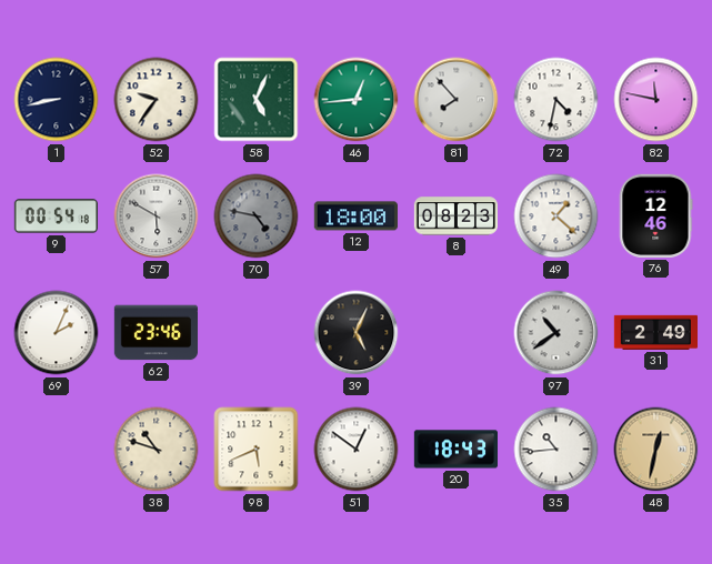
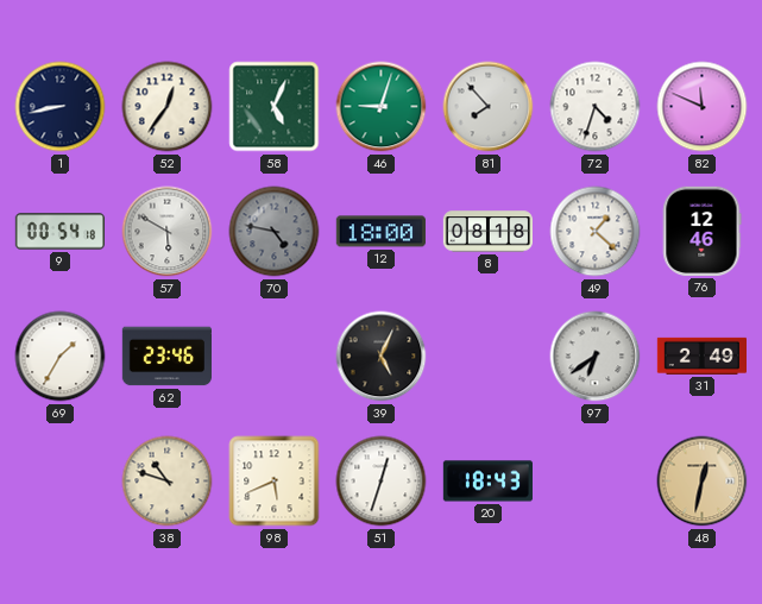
52: 9:36 -> 12:36
46: 12:44 -> 9:03
72: 4:32 -> 4:33
82: 11:47 -> 11:49
8: 08:23 -> 08:18
69: 2:04 -> 1:35
97: 10:39 -> 6:39
51: 12:51 -> 12:33
35: 10:44 -> none
